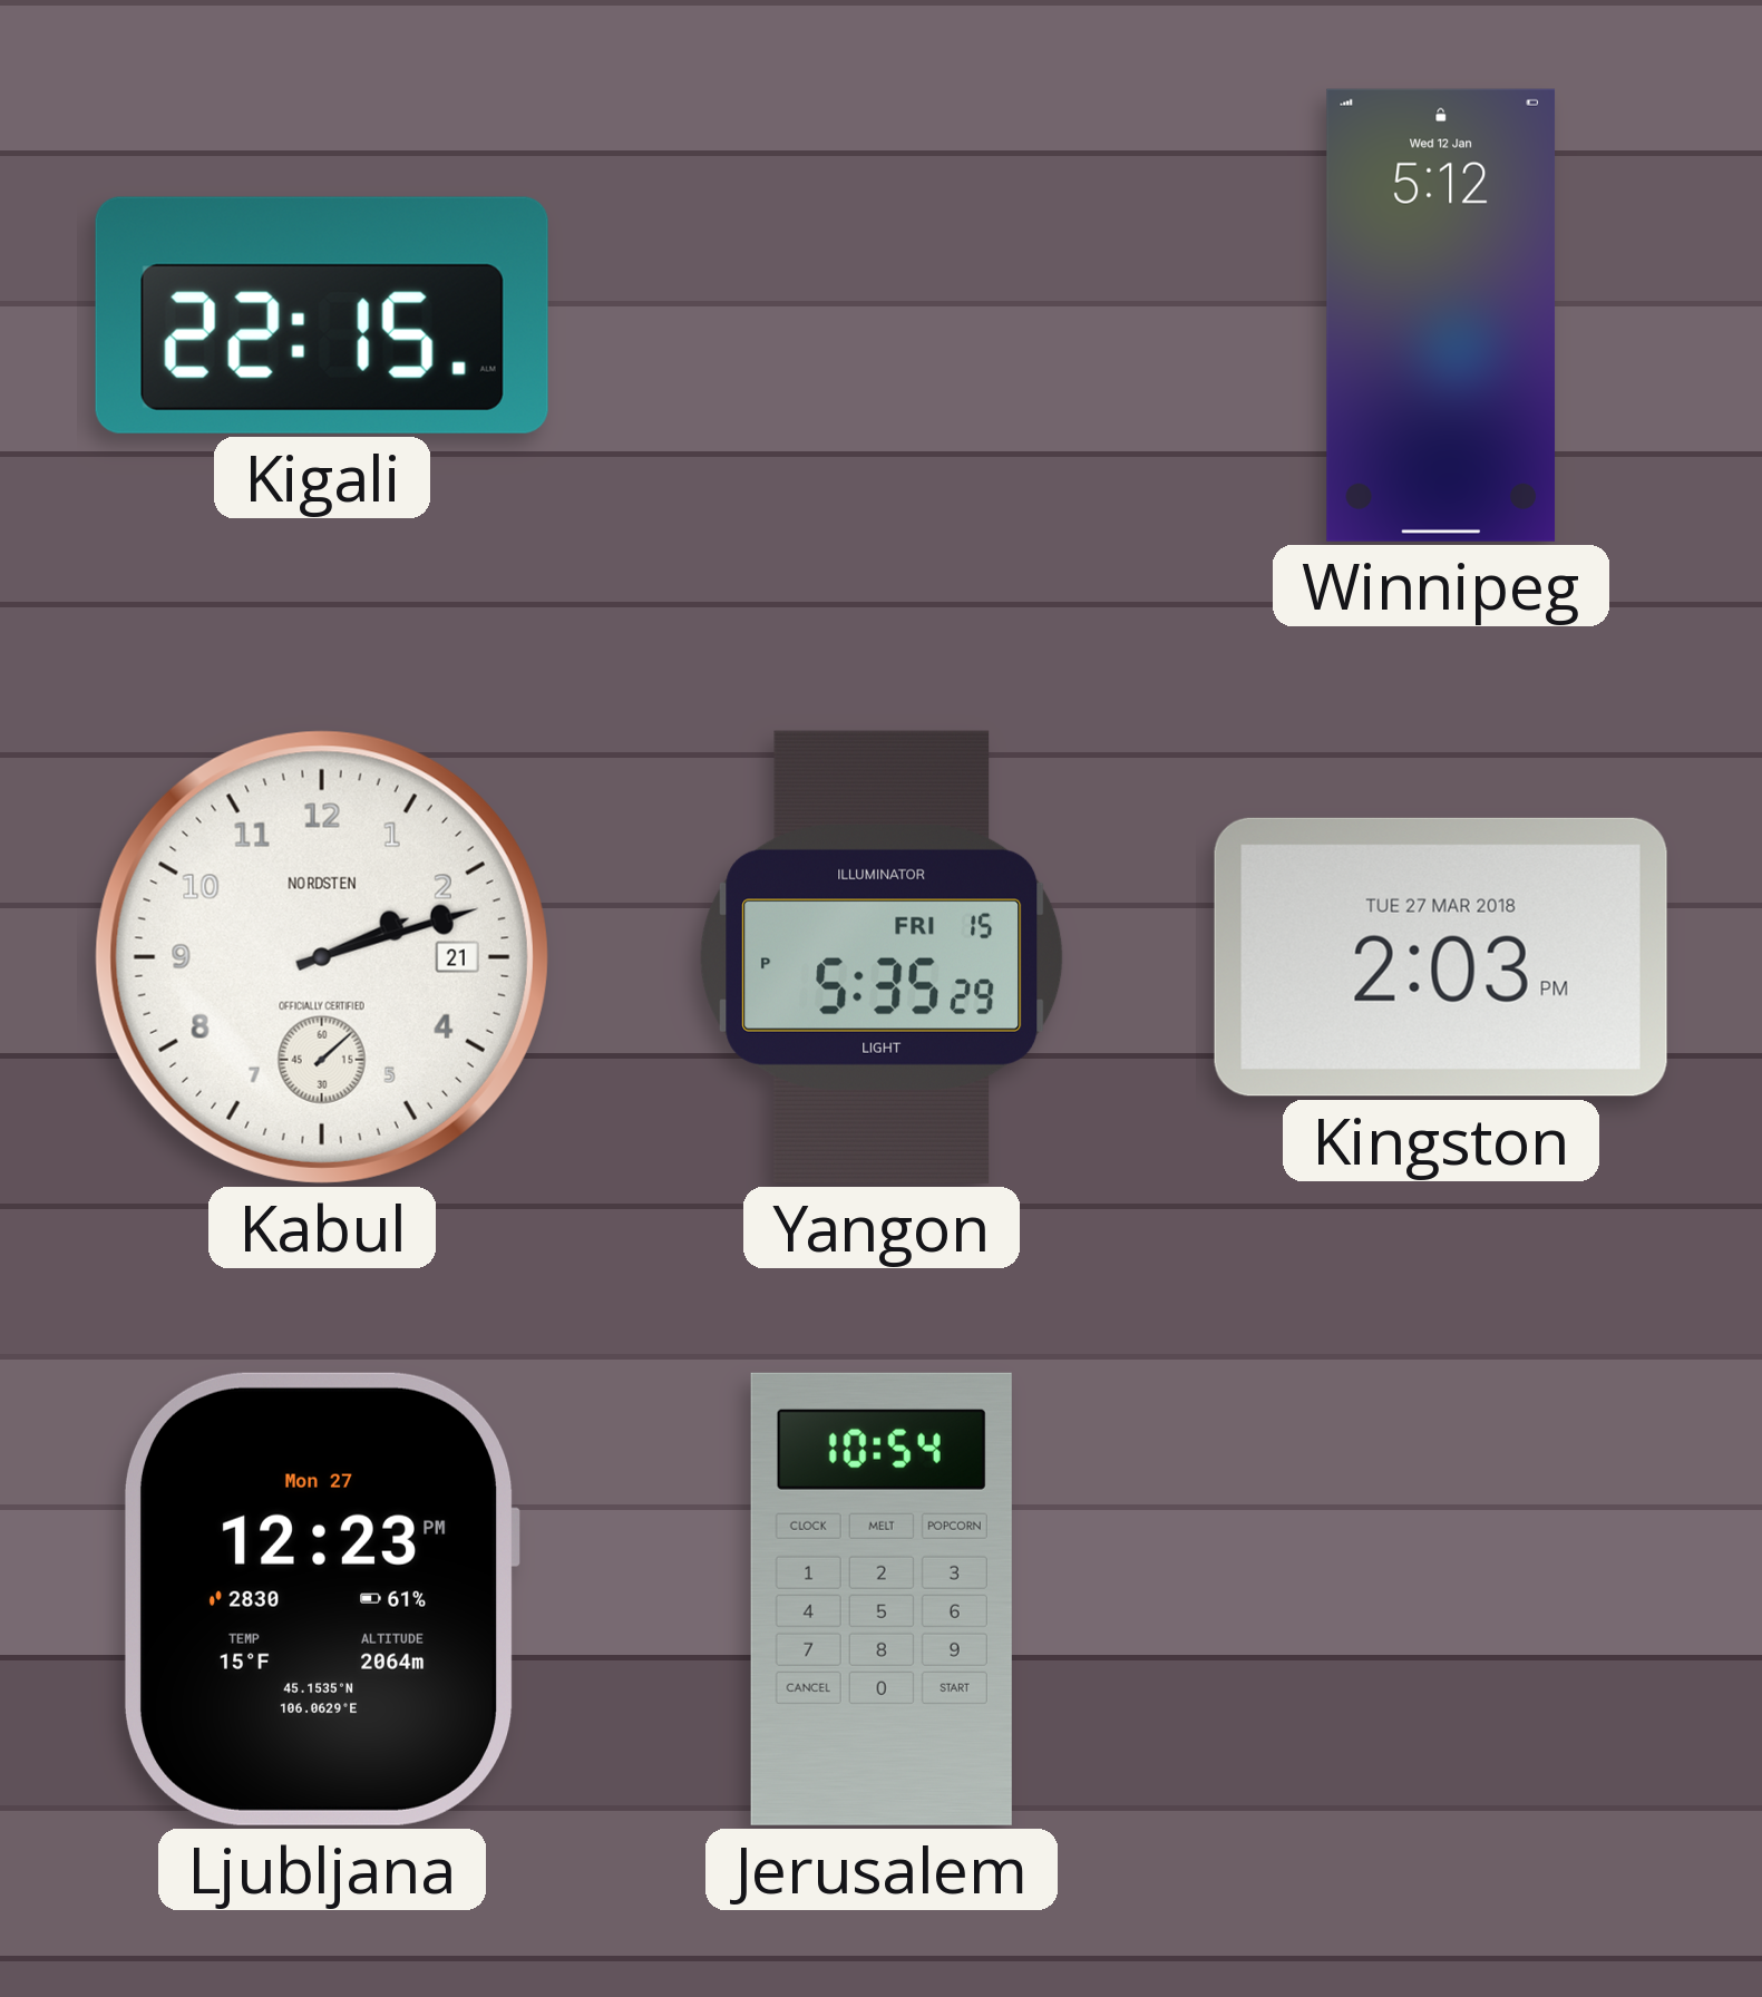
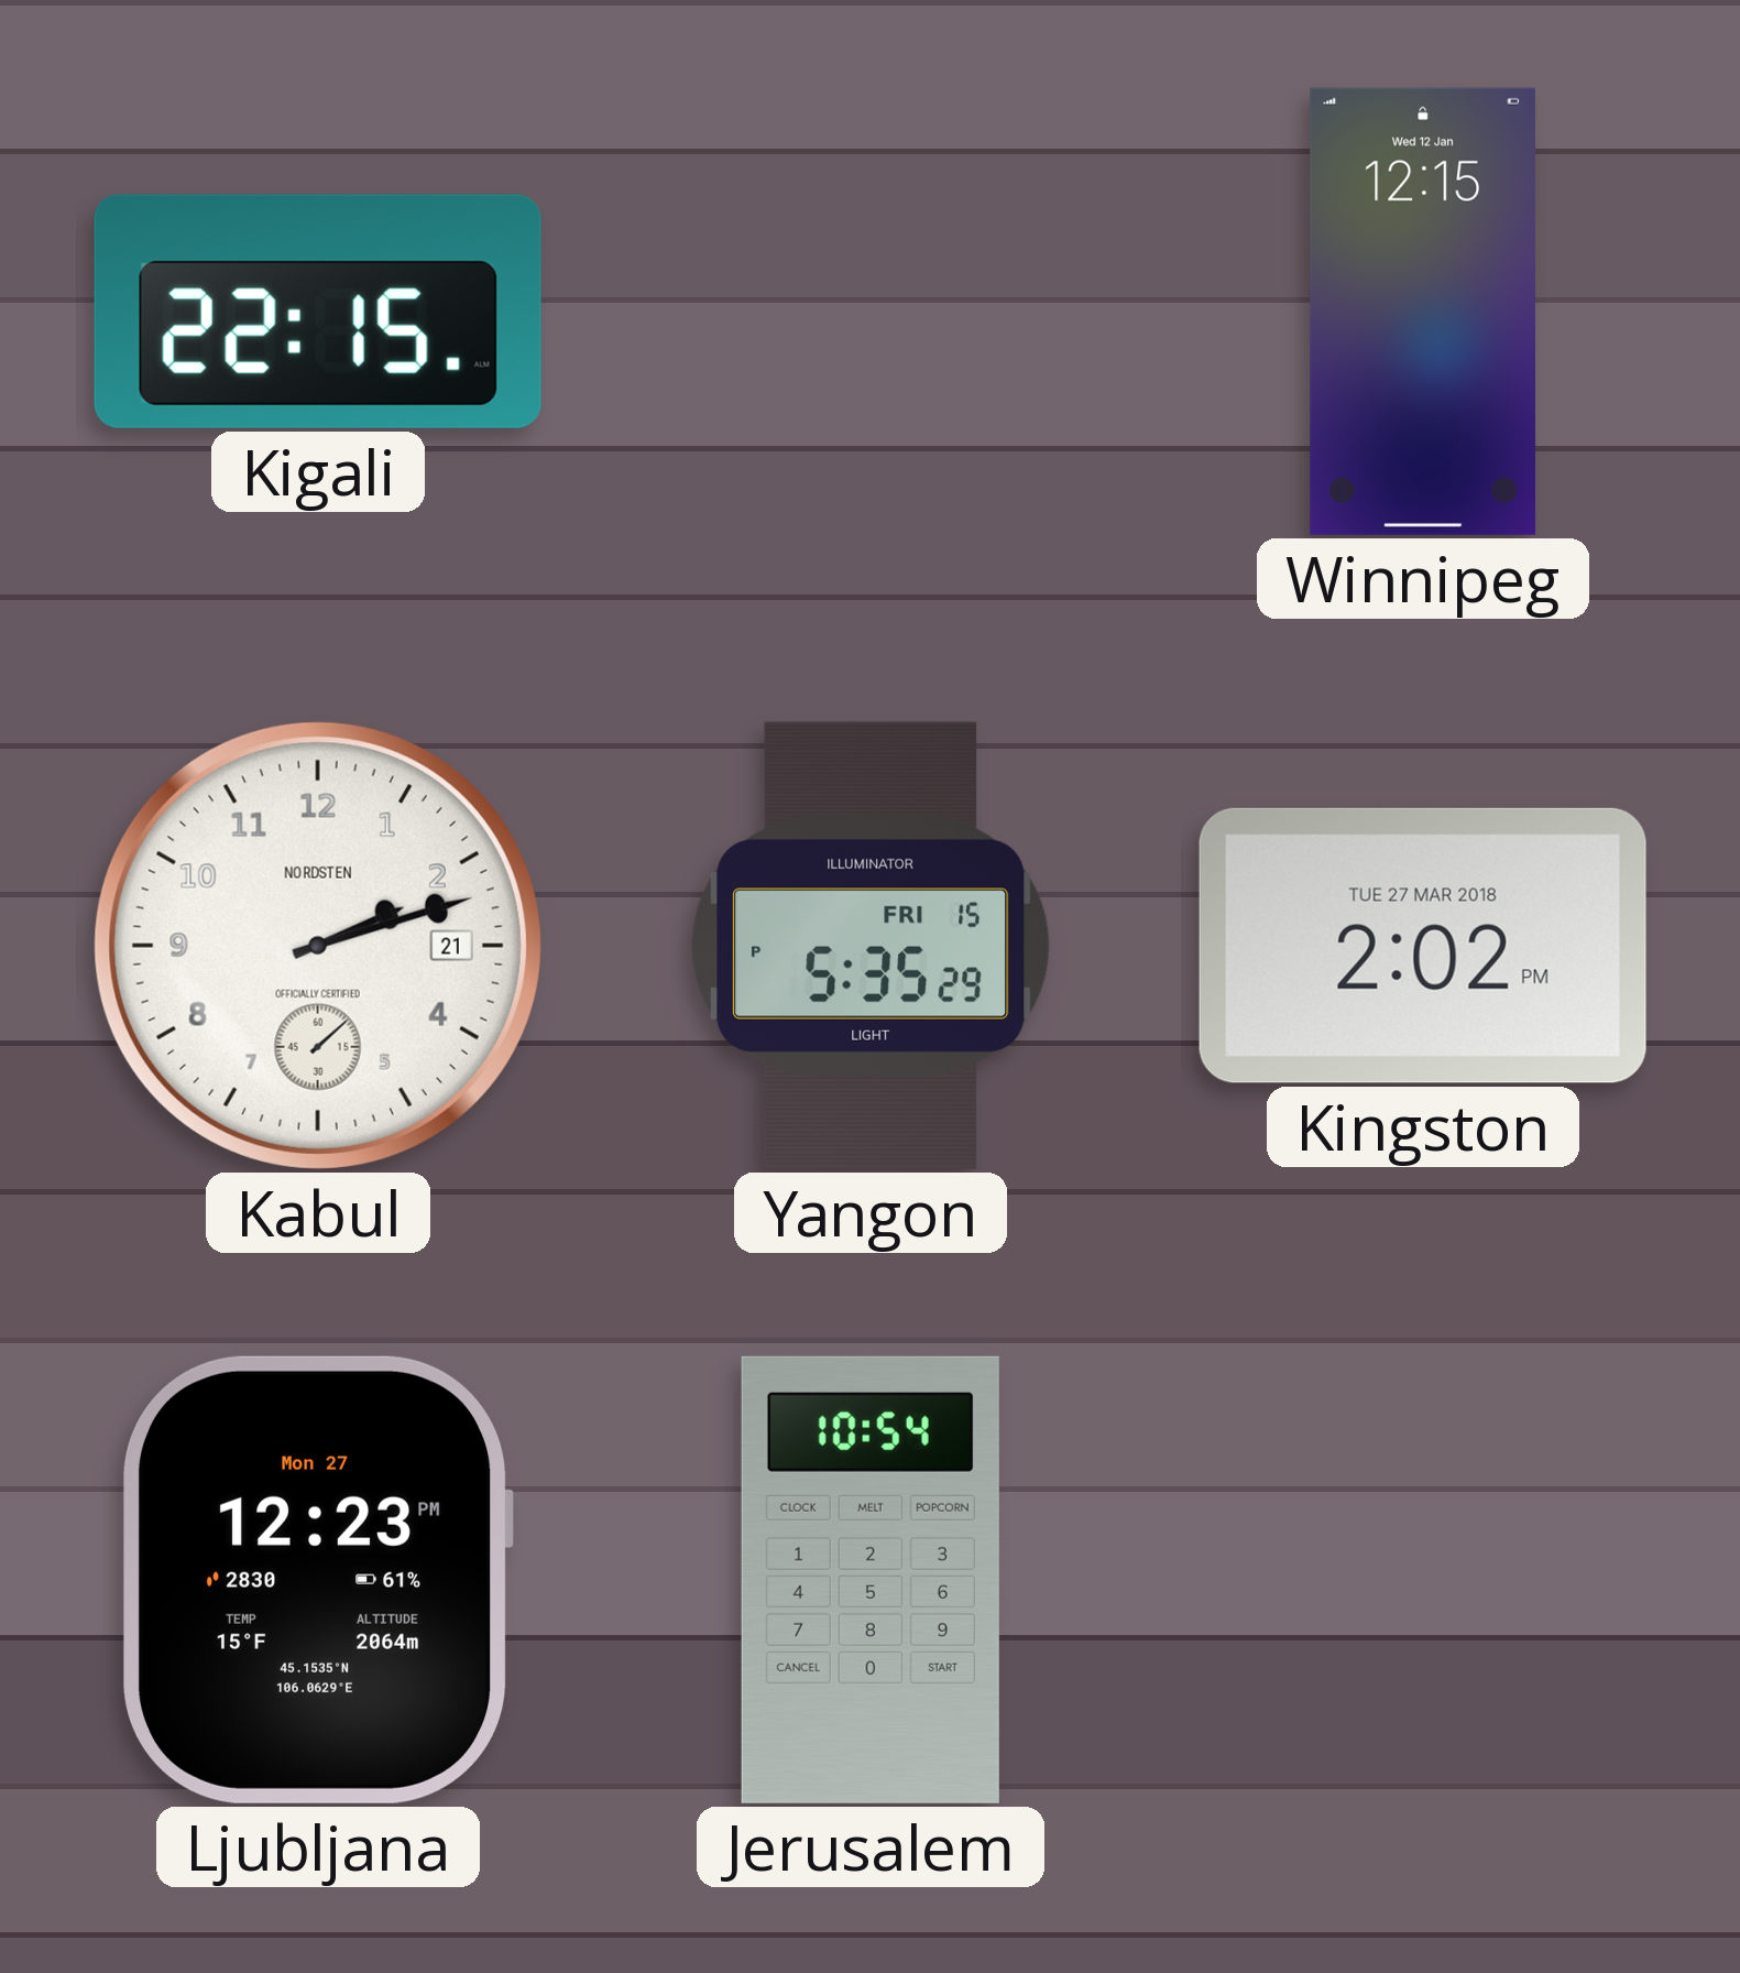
Winnipeg: 5:12 -> 12:15
Kingston: 2:03 -> 2:02
